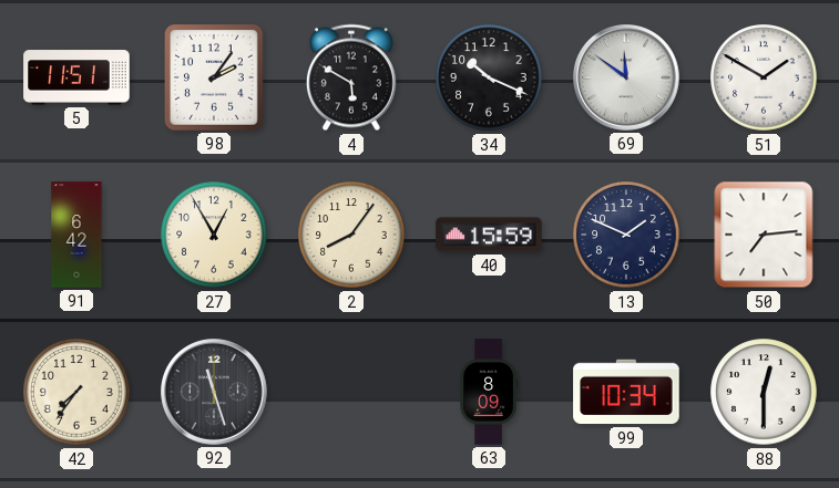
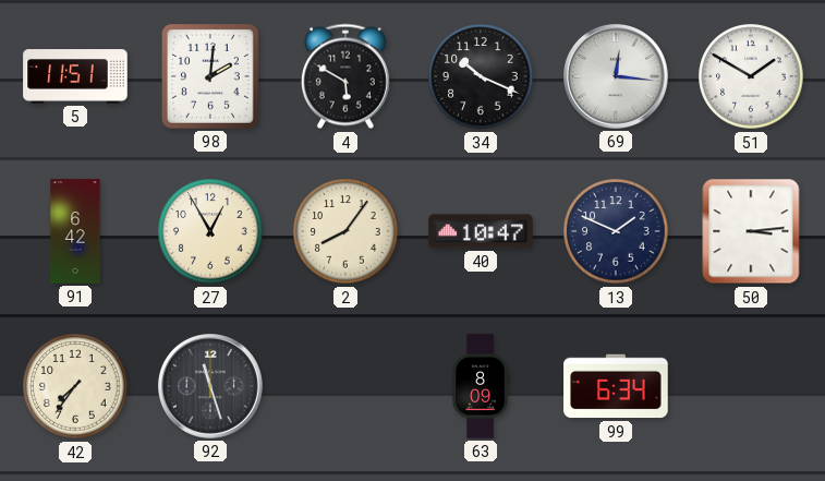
98: 2:06 -> 2:01
69: 11:51 -> 12:16
40: 15:59 -> 10:47
50: 7:14 -> 3:14
99: 10:34 -> 6:34
88: 12:30 -> none
